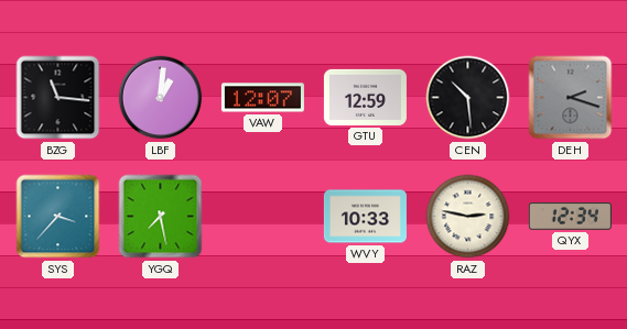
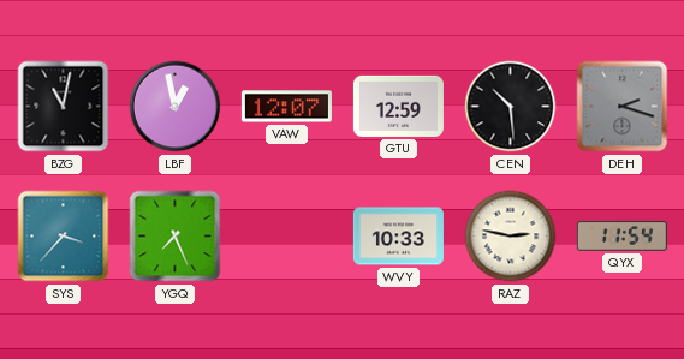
BZG: 11:16 -> 11:02
LBF: 1:01 -> 12:58
YGQ: 7:28 -> 7:26
QYX: 12:34 -> 11:54
